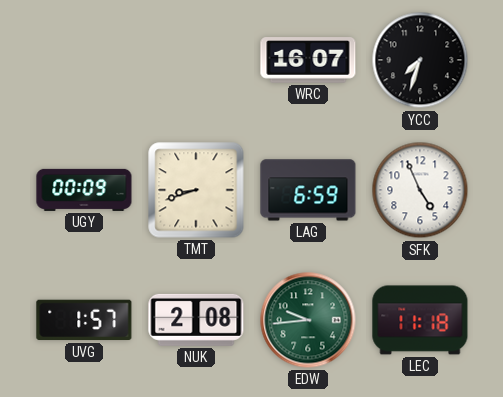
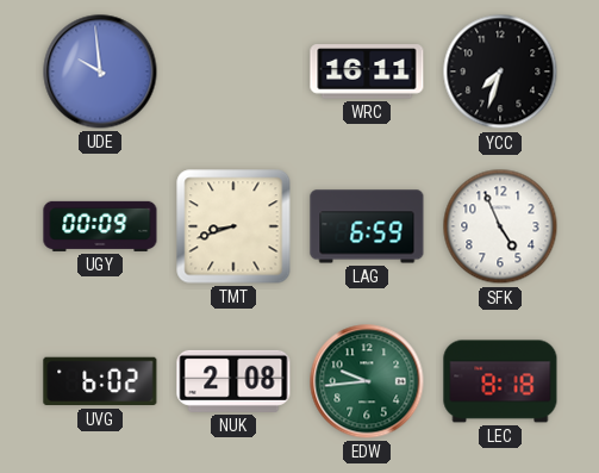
UDE: none -> 9:59
WRC: 16:07 -> 16:11
UVG: 1:57 -> 6:02
LEC: 11:18 -> 8:18
